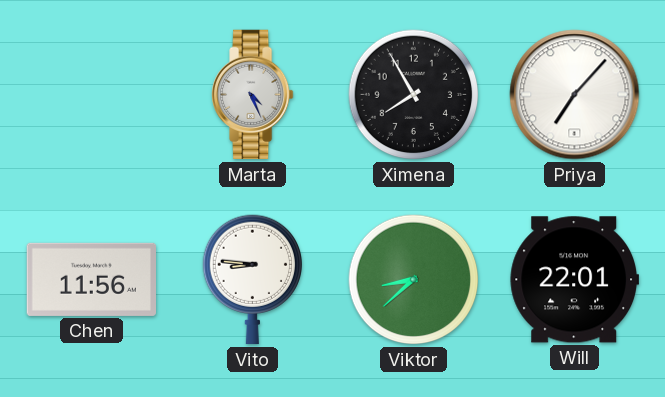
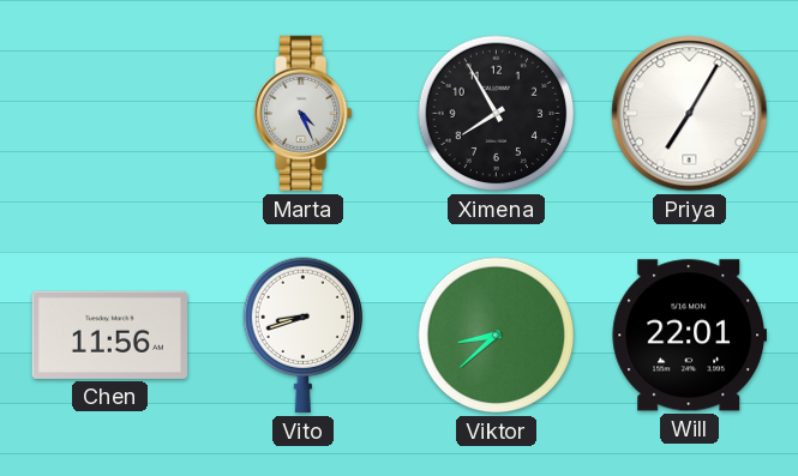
Priya: 7:07 -> 7:05
Vito: 8:46 -> 8:42
